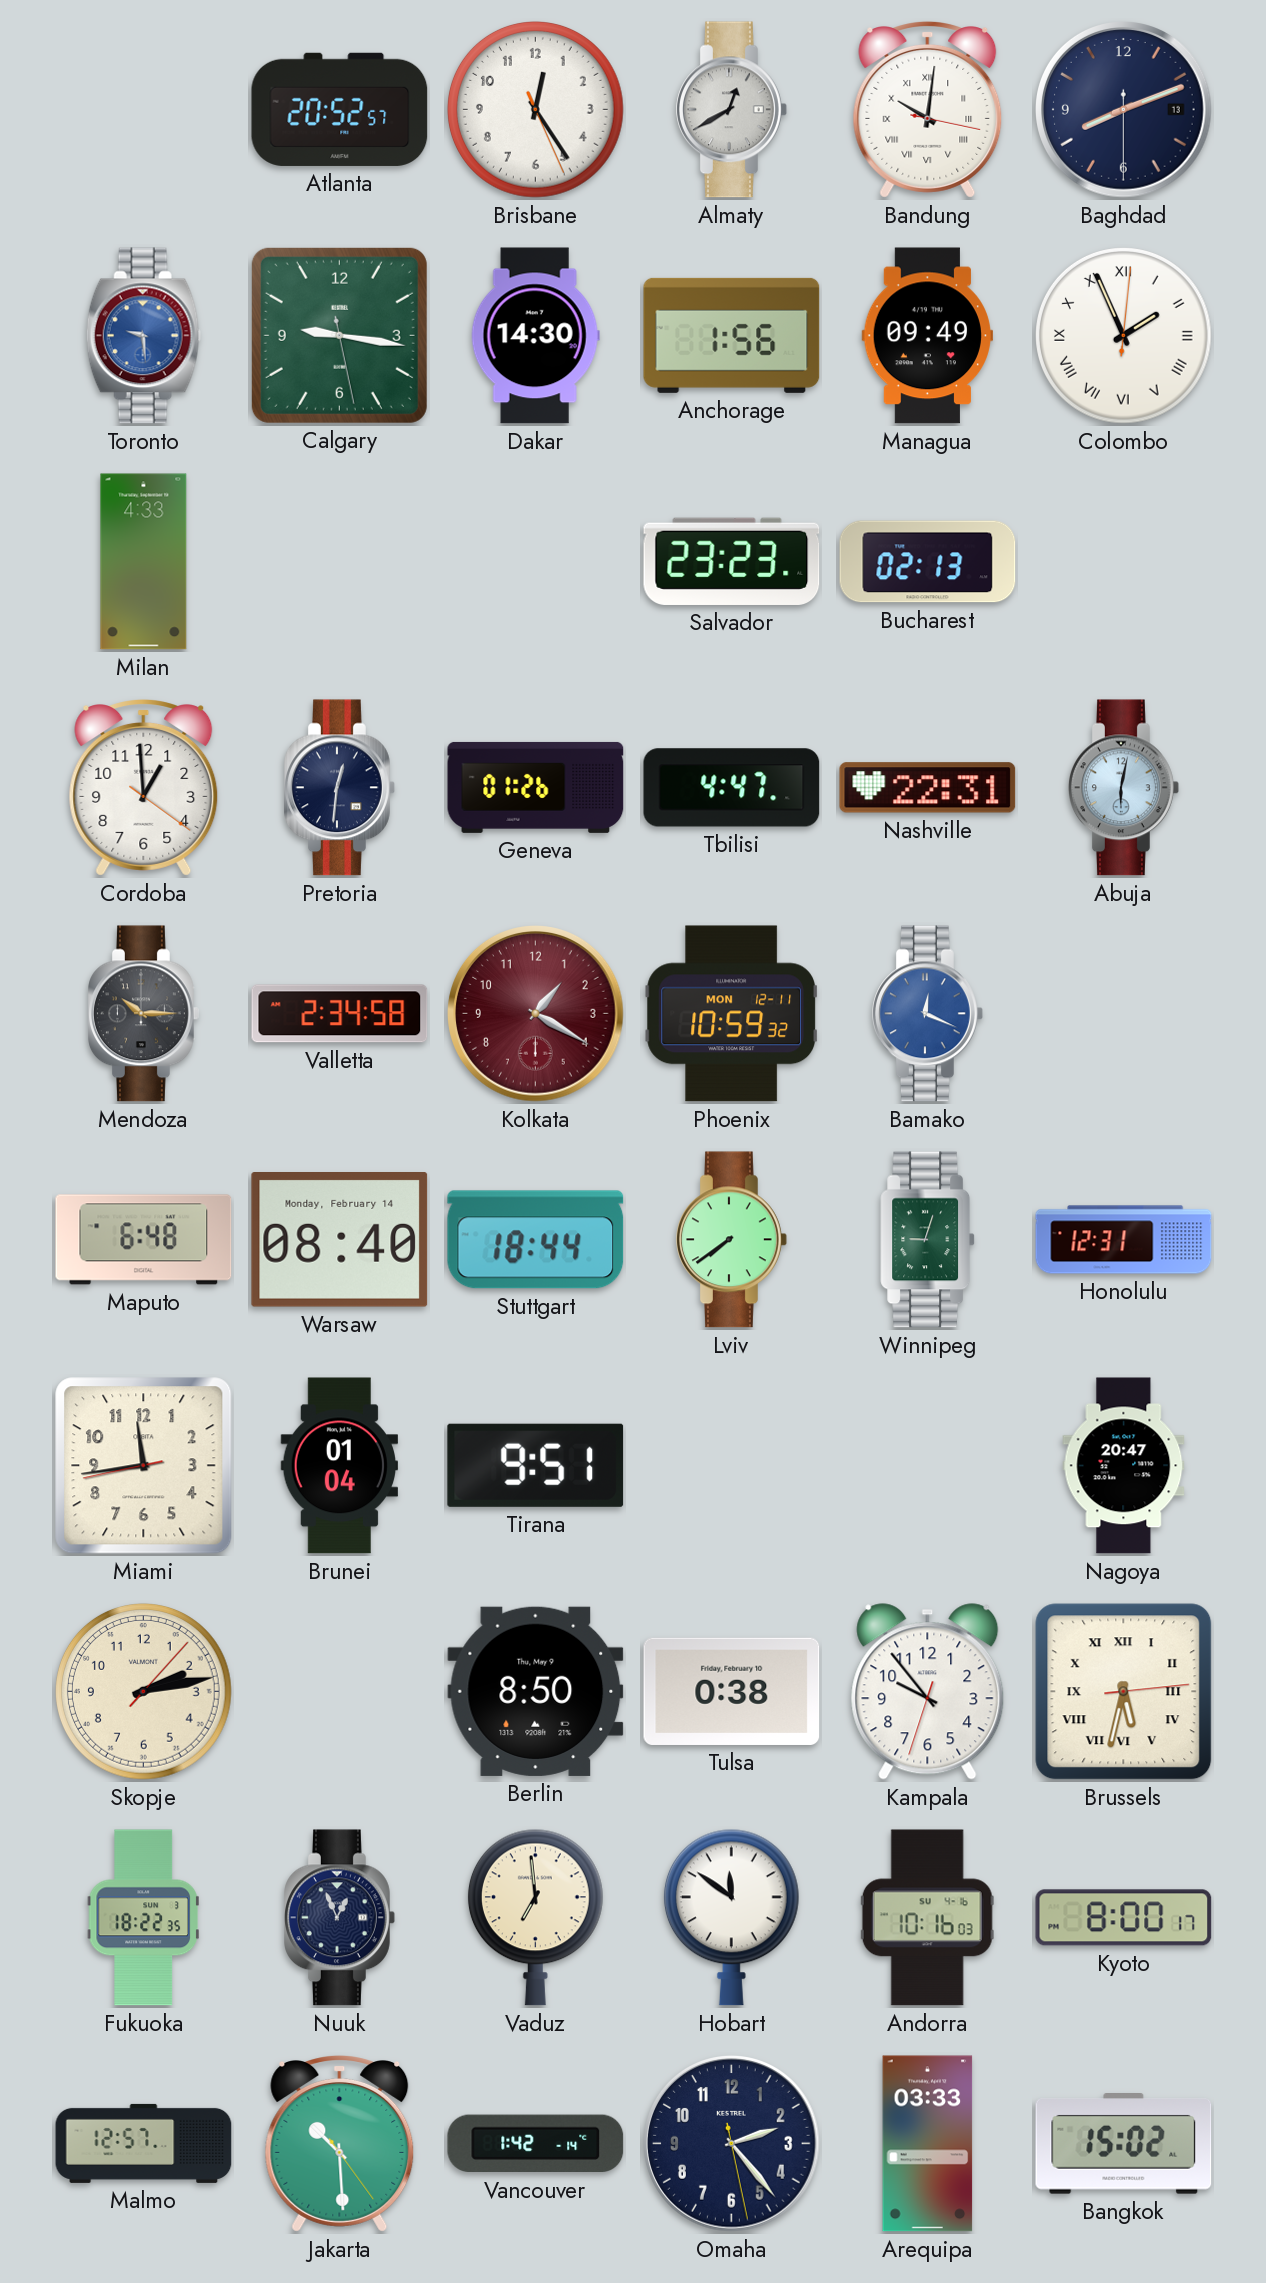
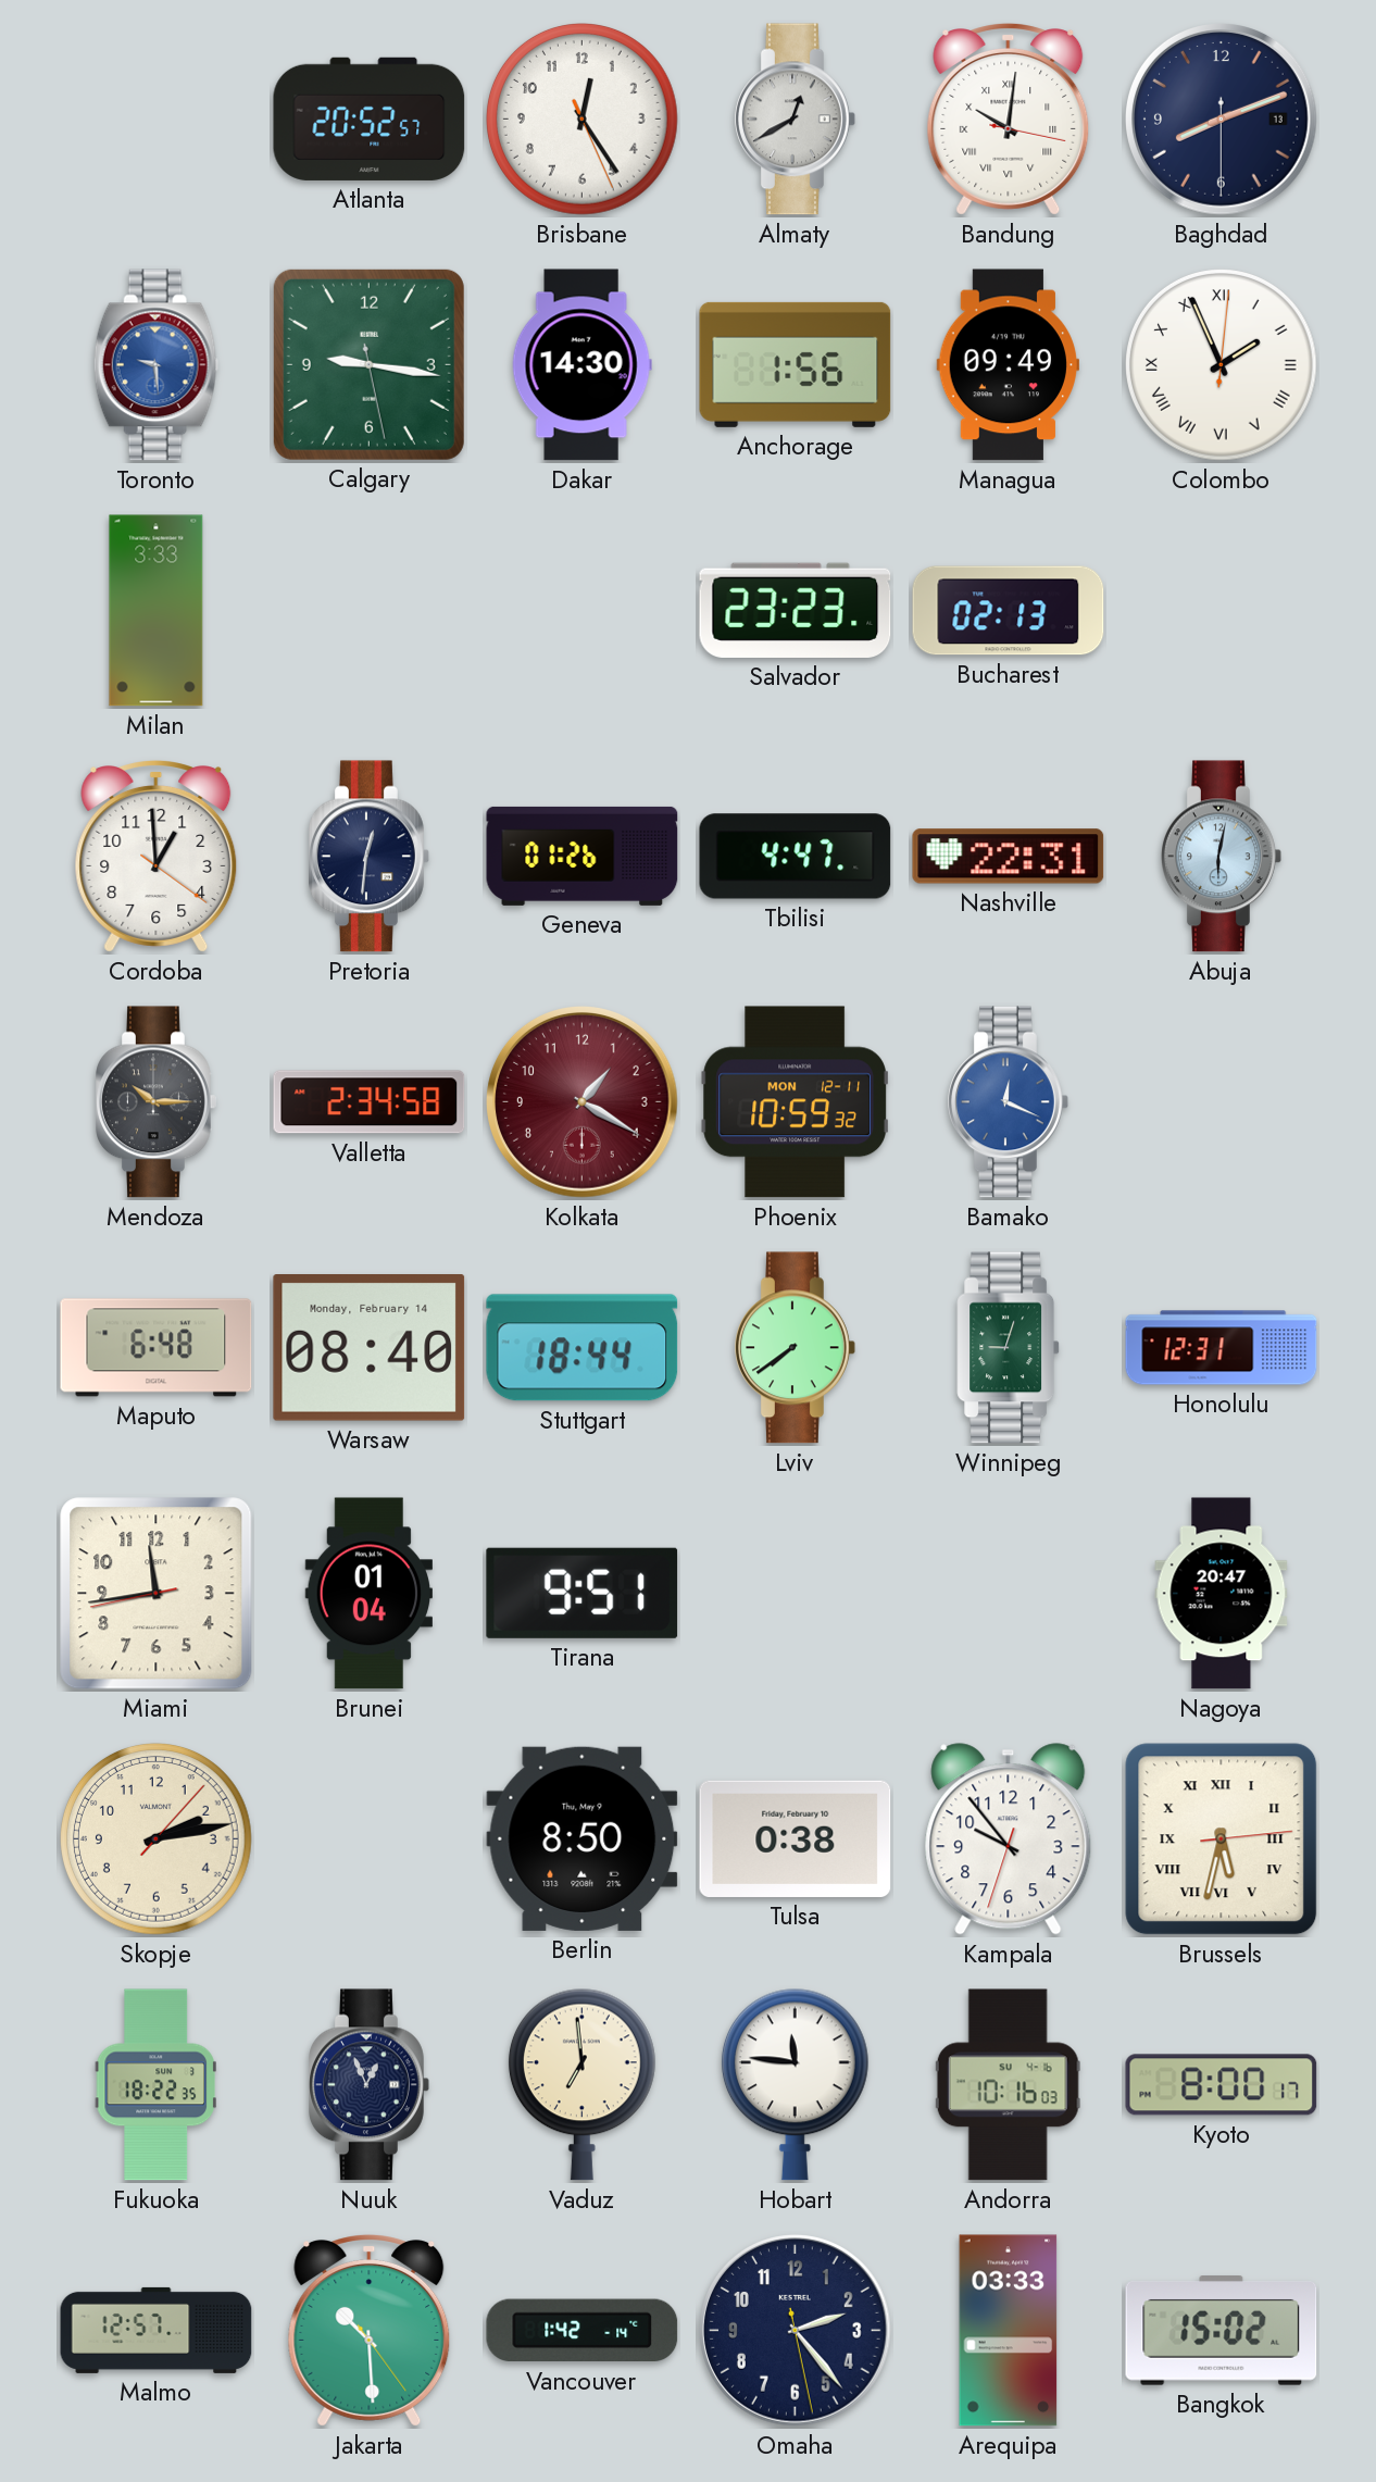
Milan: 4:33 -> 3:33
Hobart: 11:51 -> 11:46
